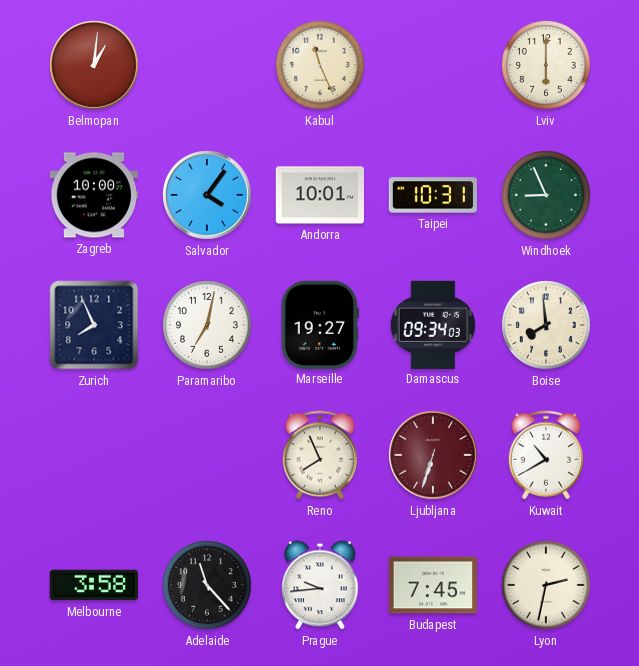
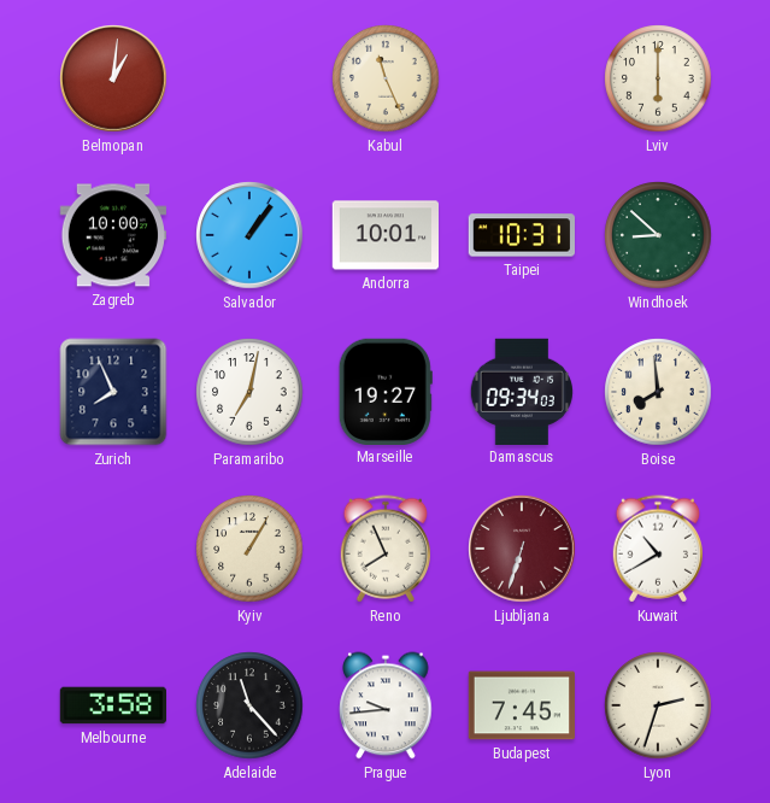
Salvador: 4:06 -> 1:06
Windhoek: 8:56 -> 8:52
Kyiv: none -> 1:05
Lyon: 2:32 -> 2:33
